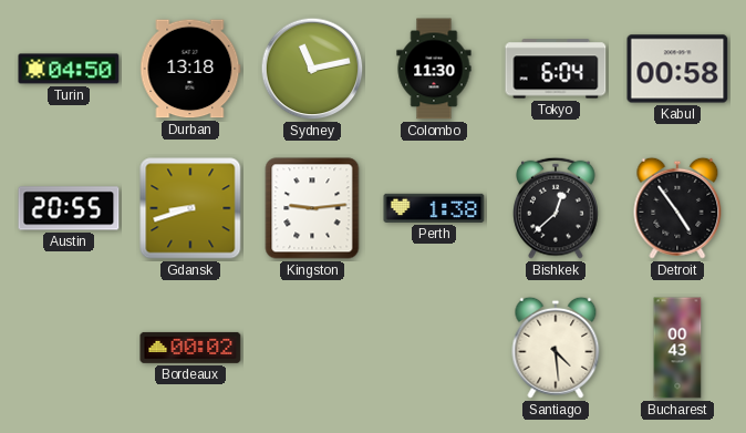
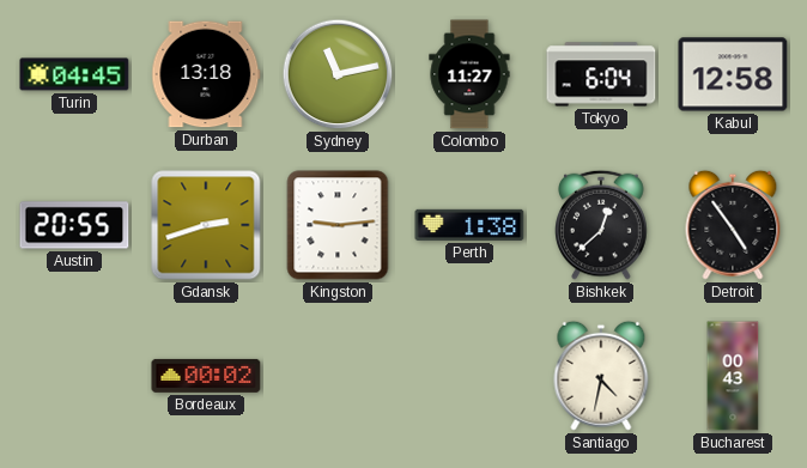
Turin: 04:50 -> 04:45
Colombo: 11:30 -> 11:27
Kabul: 00:58 -> 12:58
Gdansk: 8:42 -> 2:42
Santiago: 4:29 -> 4:32
